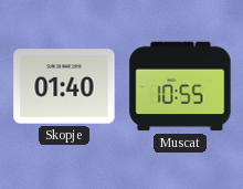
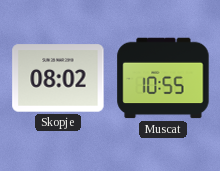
Skopje: 01:40 -> 08:02
